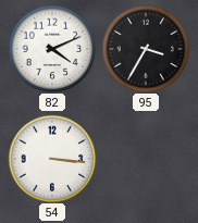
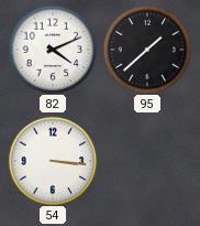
95: 3:35 -> 1:38
